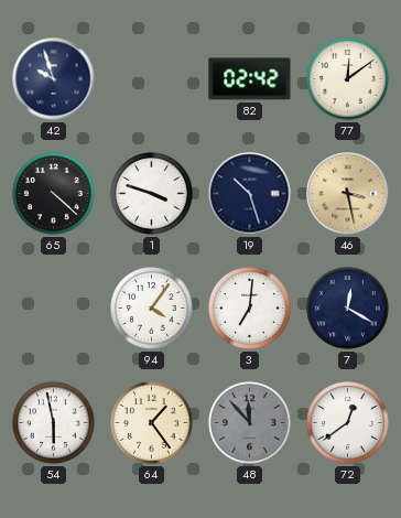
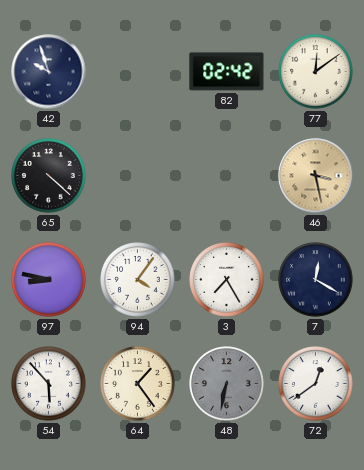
1: 3:48 -> none
19: 10:27 -> none
97: none -> 8:47
3: 7:01 -> 7:25
54: 5:58 -> 5:53
48: 11:53 -> 6:32
